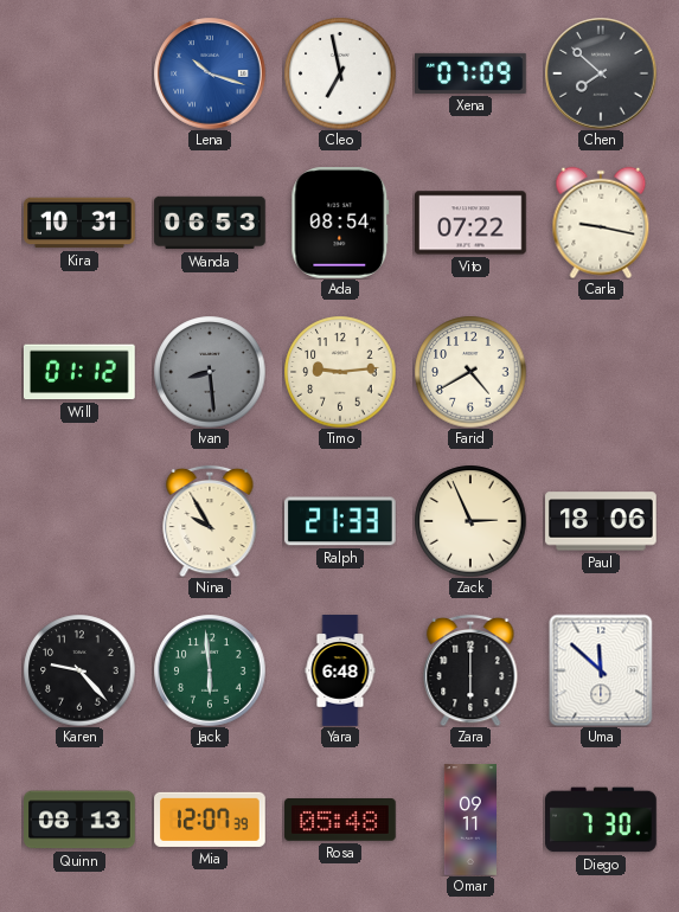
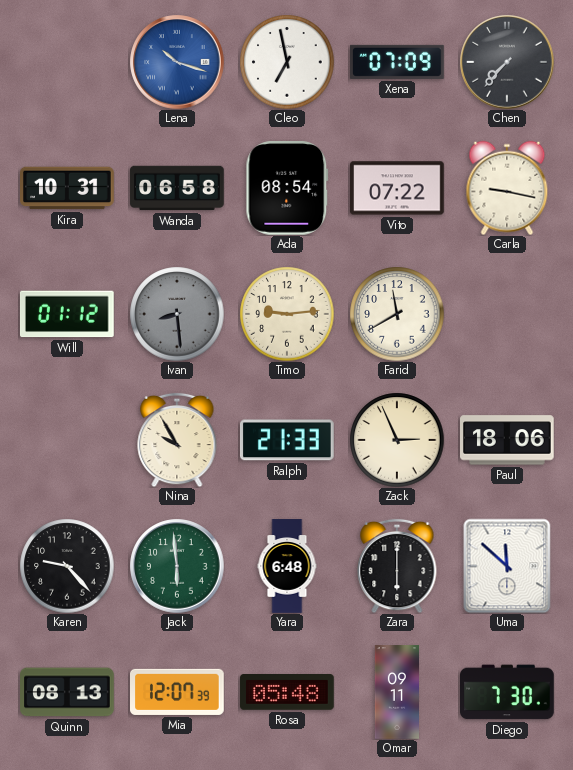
Chen: 7:52 -> 7:37
Wanda: 06:53 -> 06:58
Farid: 4:40 -> 11:40
